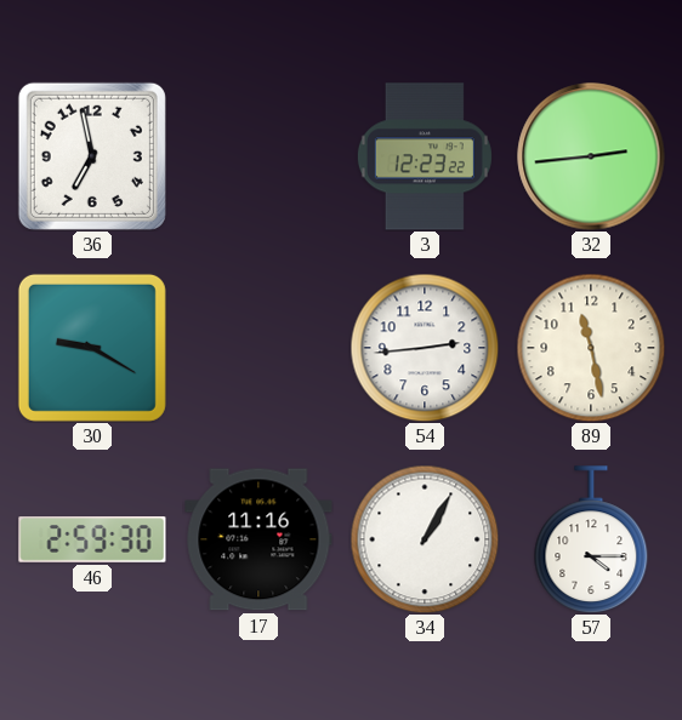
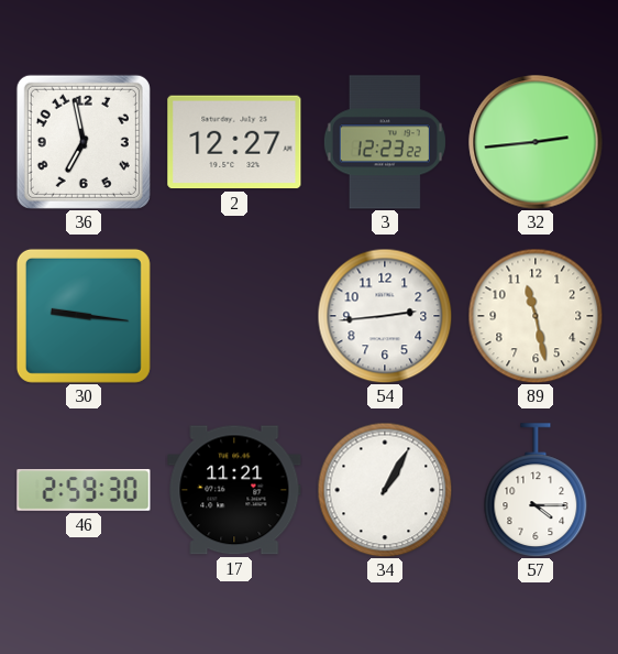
2: none -> 12:27
30: 9:20 -> 9:16
17: 11:16 -> 11:21
